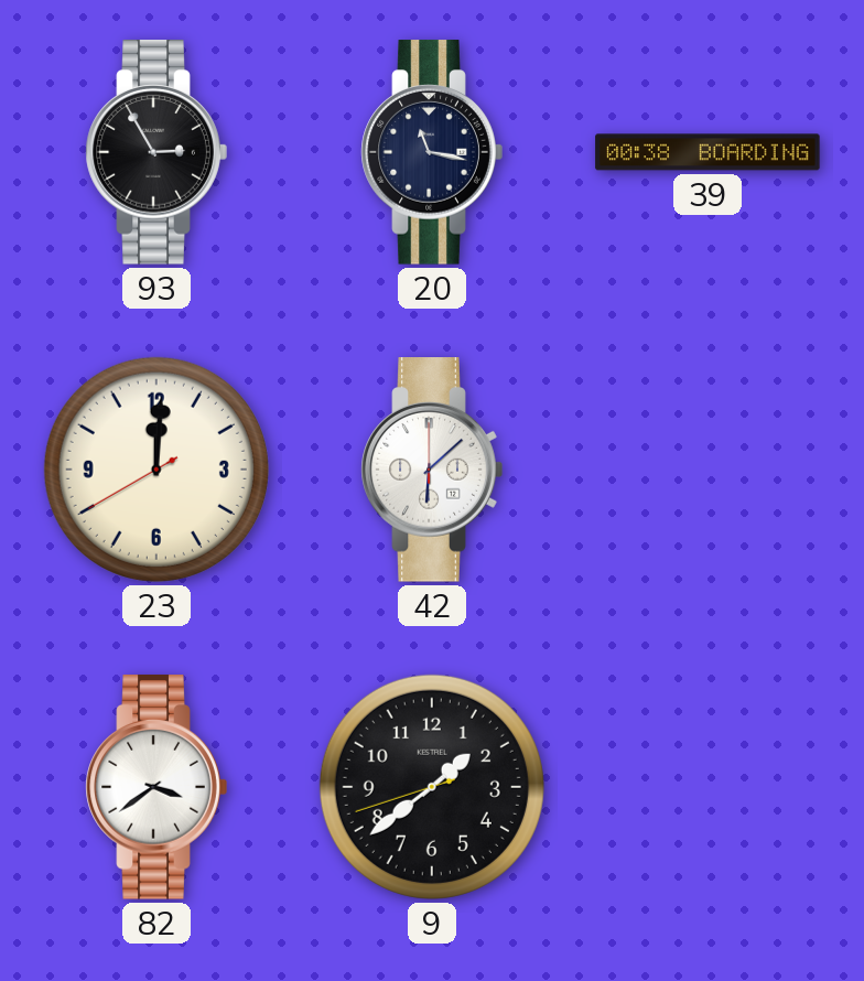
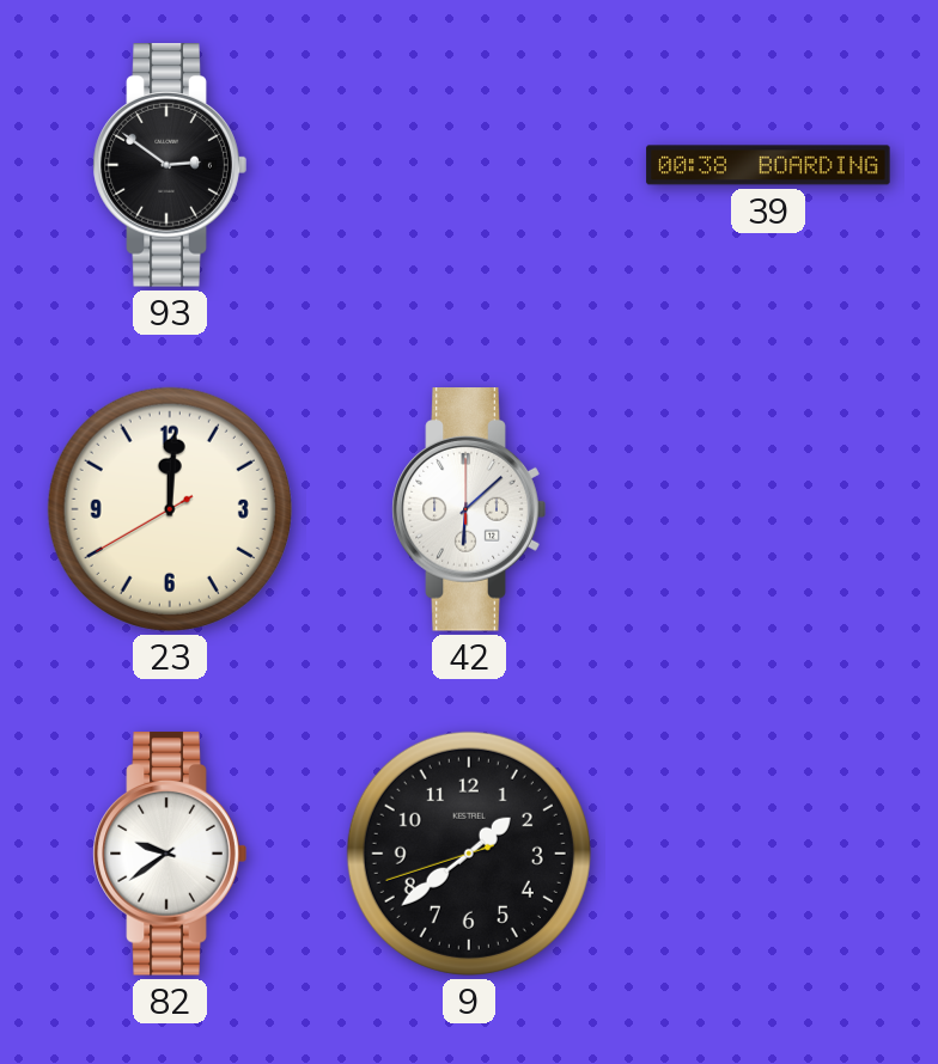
93: 2:55 -> 2:51
20: 11:17 -> none
82: 3:39 -> 9:39
